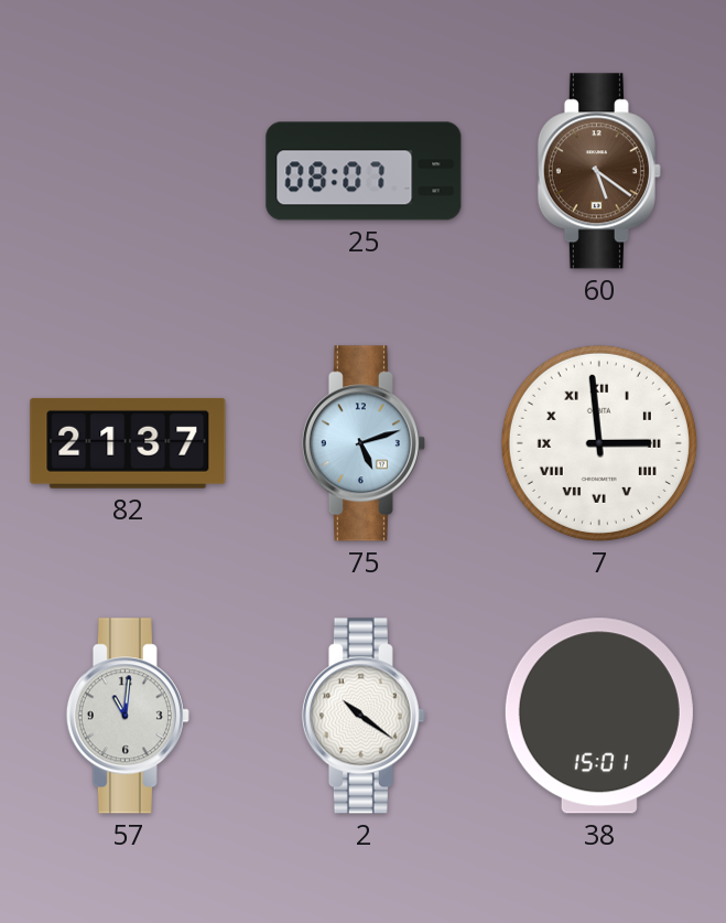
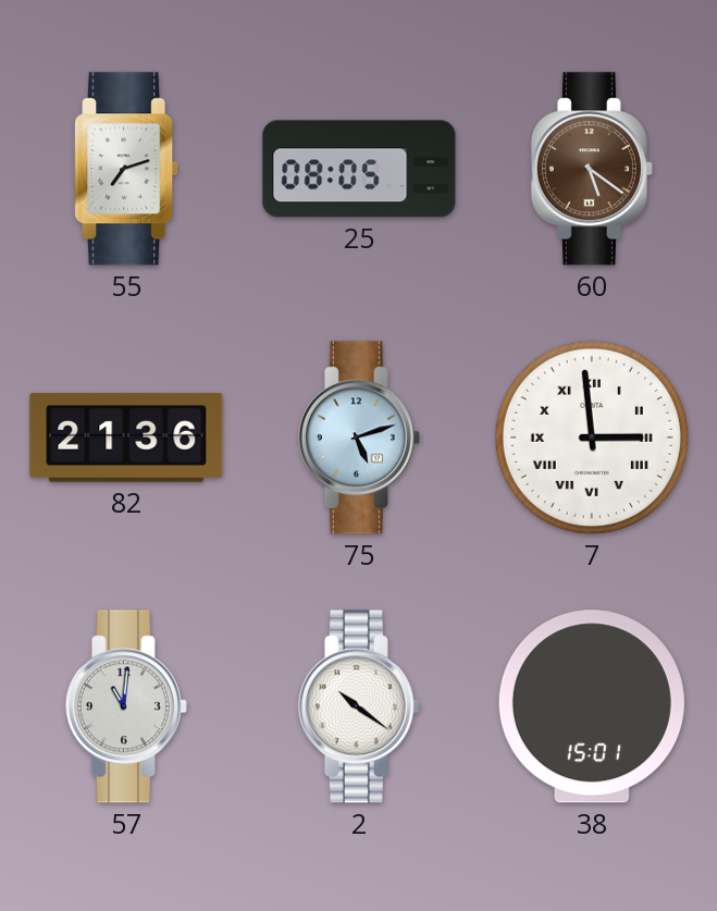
55: none -> 7:12
25: 08:07 -> 08:05
82: 21:37 -> 21:36
